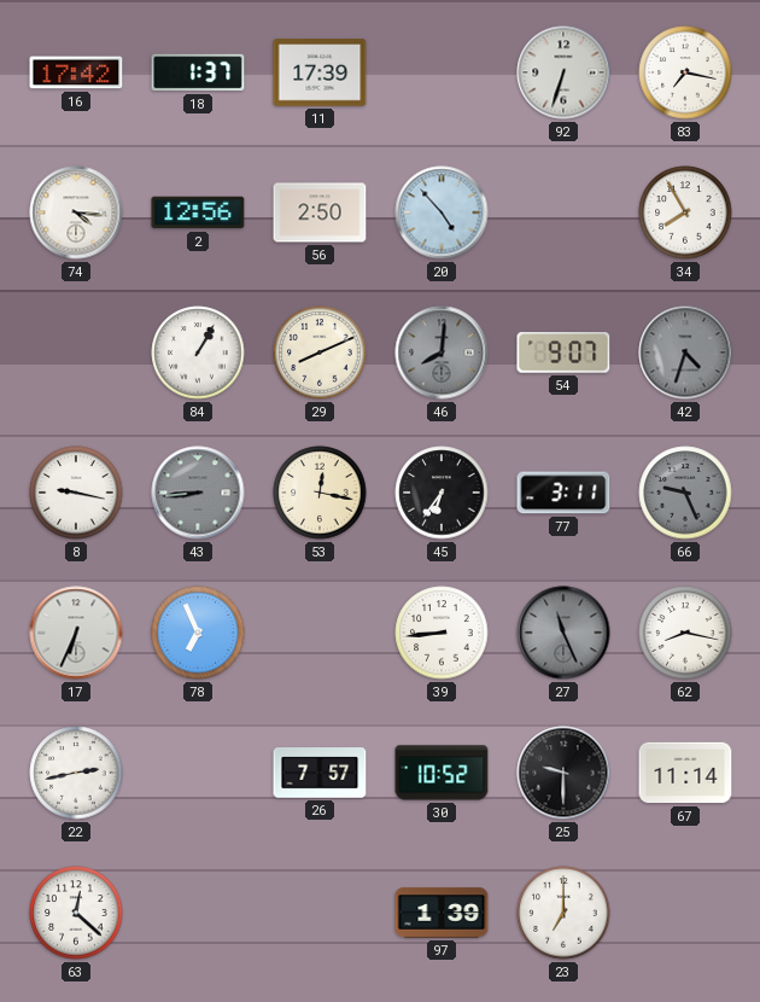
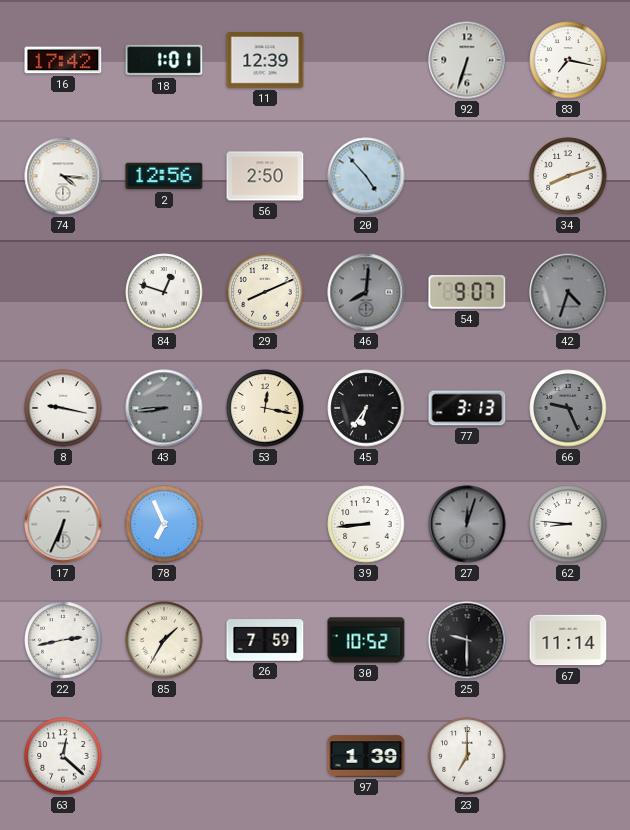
18: 1:37 -> 1:01
11: 17:39 -> 12:39
34: 7:55 -> 8:12
84: 1:05 -> 12:48
77: 3:11 -> 3:13
27: 11:26 -> 12:03
62: 8:17 -> 8:46
85: none -> 1:35
26: 7:57 -> 7:59
